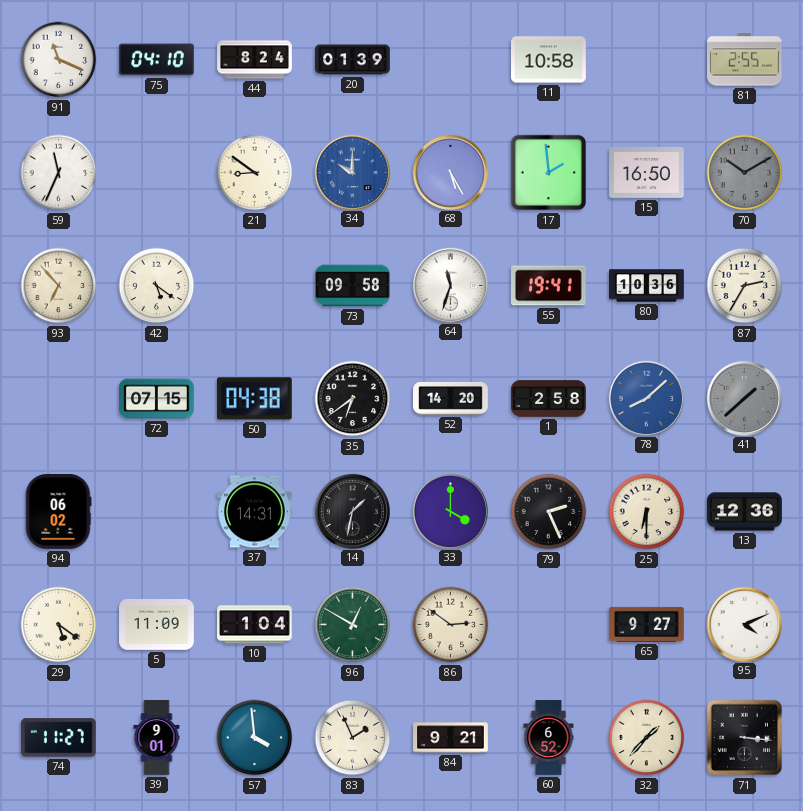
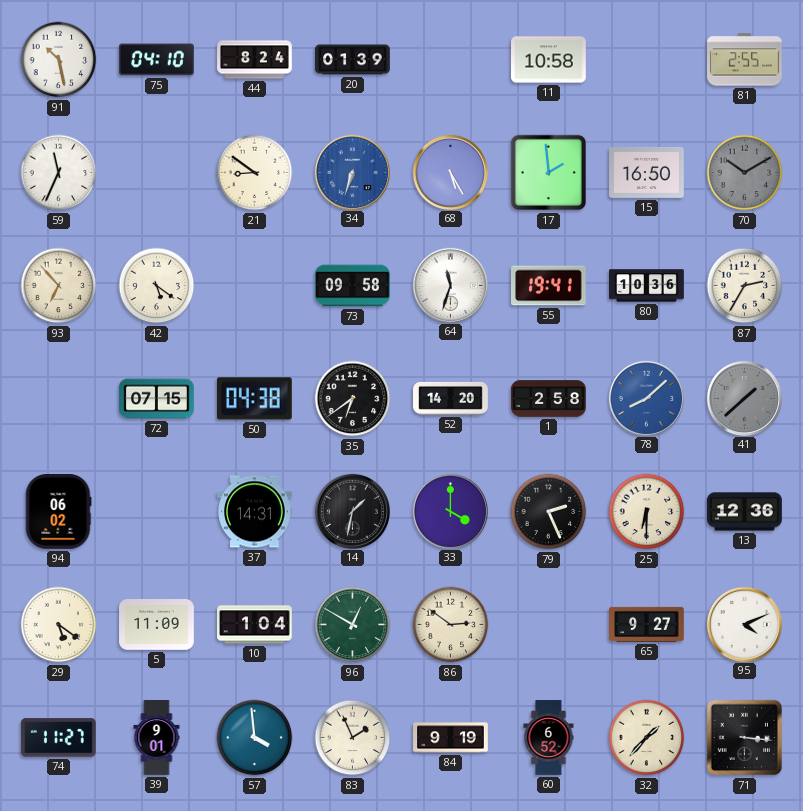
91: 11:19 -> 10:28
34: 10:00 -> 6:33
84: 9:21 -> 9:19
